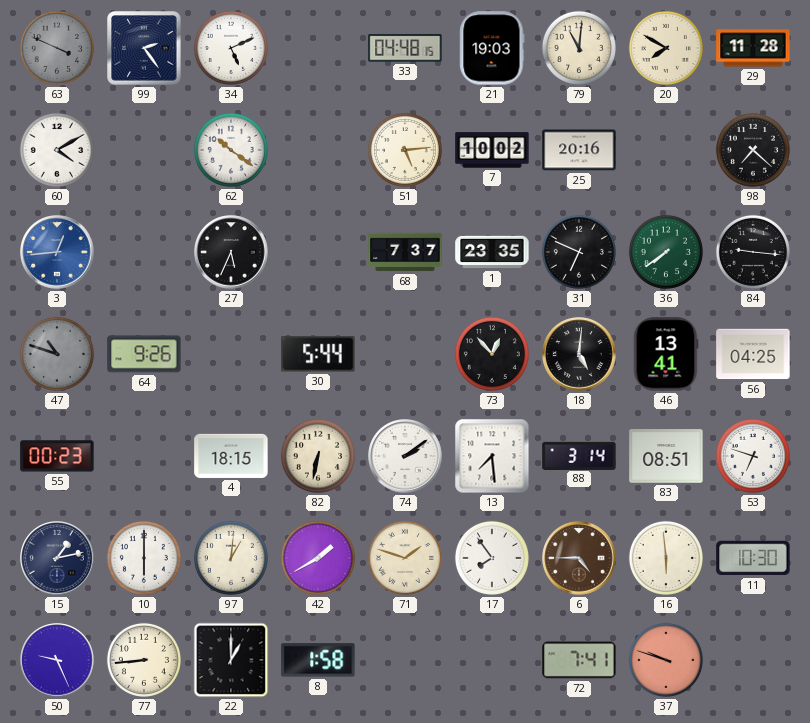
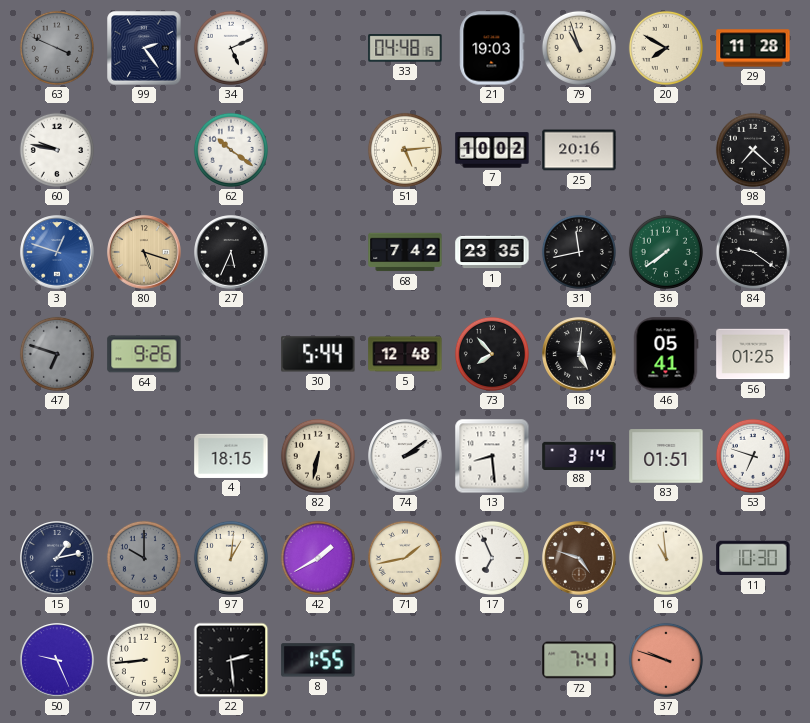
79: 11:01 -> 10:57
60: 4:10 -> 9:47
3: 12:44 -> 12:48
80: none -> 5:18
68: 7:37 -> 7:42
31: 6:49 -> 11:43
84: 9:16 -> 9:21
47: 10:48 -> 6:48
5: none -> 12:48
73: 12:53 -> 7:53
46: 13:41 -> 05:41
56: 04:25 -> 01:25
55: 00:23 -> none
13: 7:29 -> 8:29
83: 08:51 -> 01:51
10: 6:00 -> 10:00
10 dial: white -> grey
71: 1:48 -> 1:43
17: 7:54 -> 6:56
6: 4:45 -> 4:48
16: 5:59 -> 10:59
22: 1:00 -> 2:29
8: 1:58 -> 1:55
